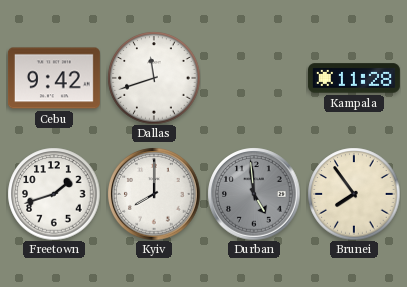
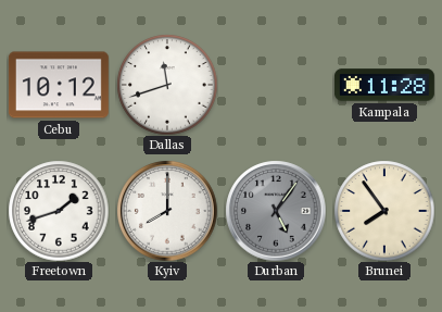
Cebu: 9:42 -> 10:12
Durban: 4:59 -> 5:06
